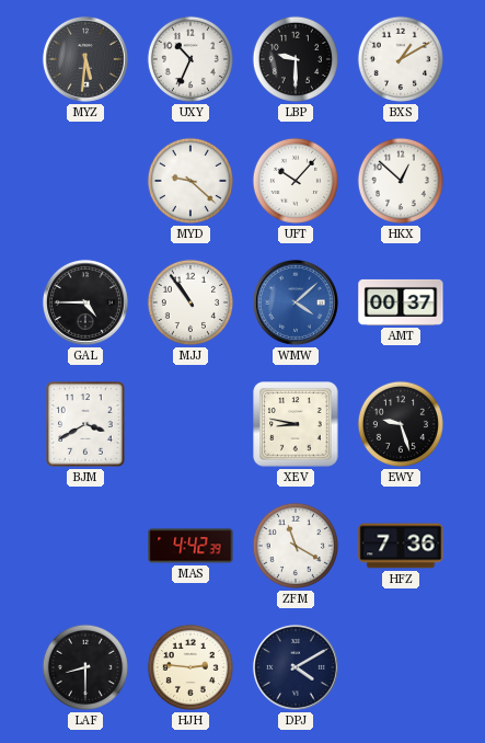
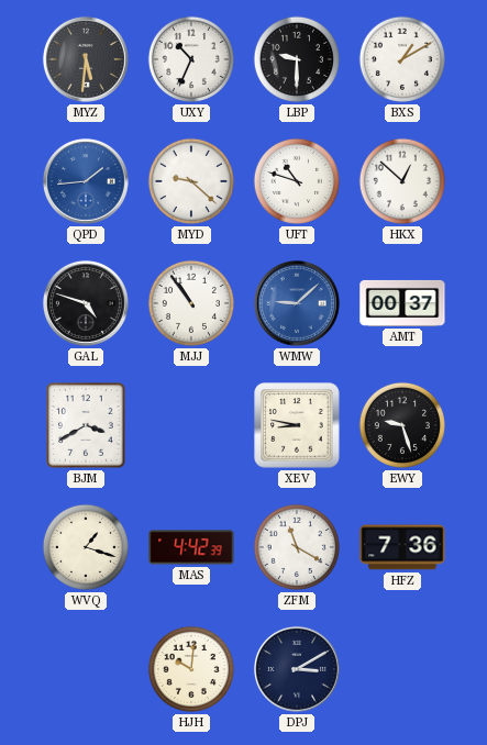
QPD: none -> 1:44
UFT: 10:07 -> 10:48
GAL: 4:45 -> 4:48
WMW: 4:08 -> 9:08
WVQ: none -> 1:18
LAF: 8:30 -> none
HJH: 2:46 -> 10:01
DPJ: 4:10 -> 3:10
